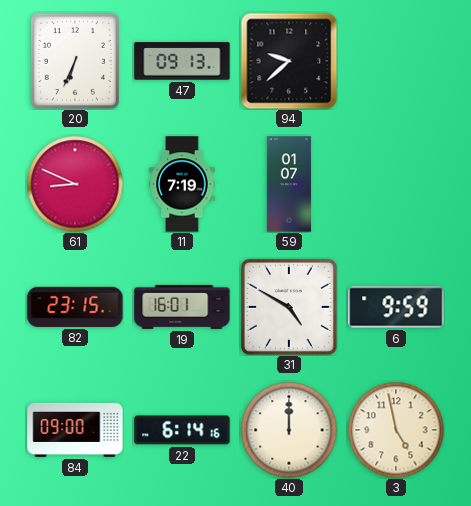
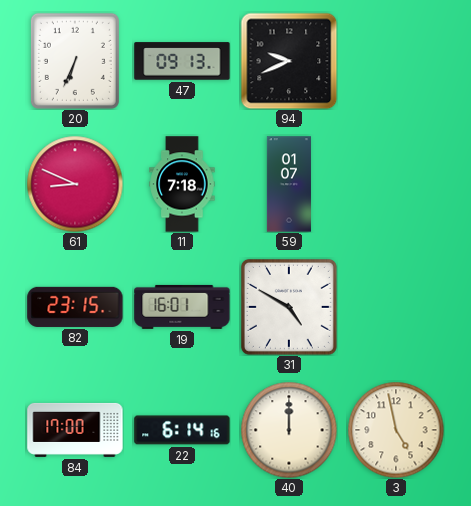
94: 9:38 -> 9:41
11: 7:19 -> 7:18
6: 9:59 -> none
84: 09:00 -> 17:00
